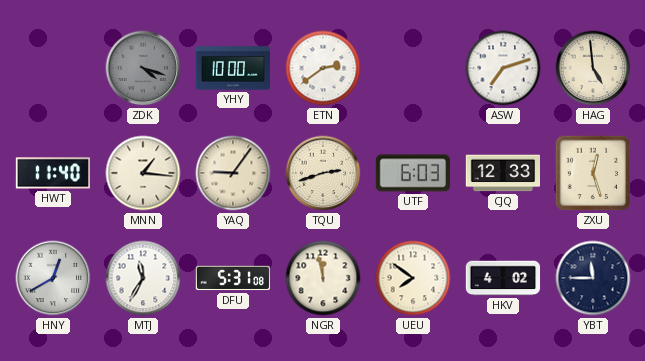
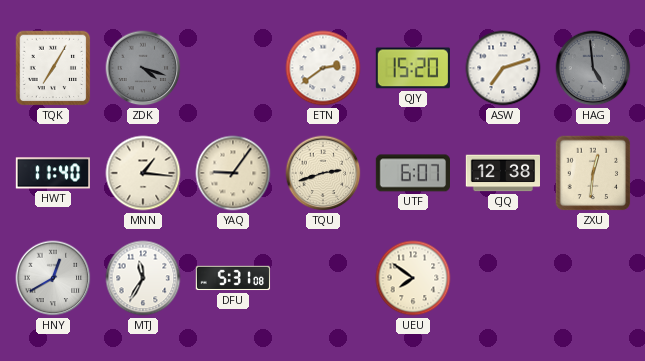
TQK: none -> 7:05
YHY: 10:00 -> none
QJY: none -> 15:20
HAG dial: cream -> grey
UTF: 6:03 -> 6:07
CJQ: 12:33 -> 12:38
ZXU: 12:27 -> 12:31
NGR: 11:58 -> none
HKV: 4:02 -> none
YBT: 11:45 -> none
